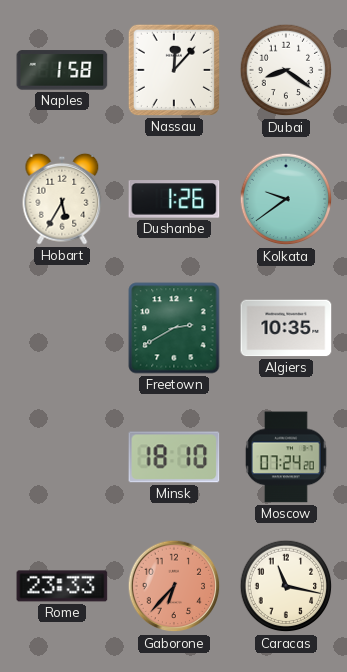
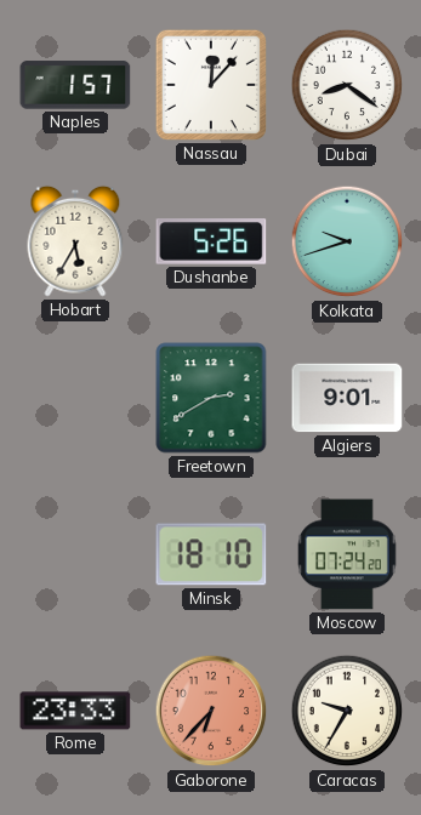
Naples: 1:58 -> 1:57
Dushanbe: 1:26 -> 5:26
Kolkata: 9:39 -> 9:42
Algiers: 10:35 -> 9:01
Caracas: 11:17 -> 9:35
